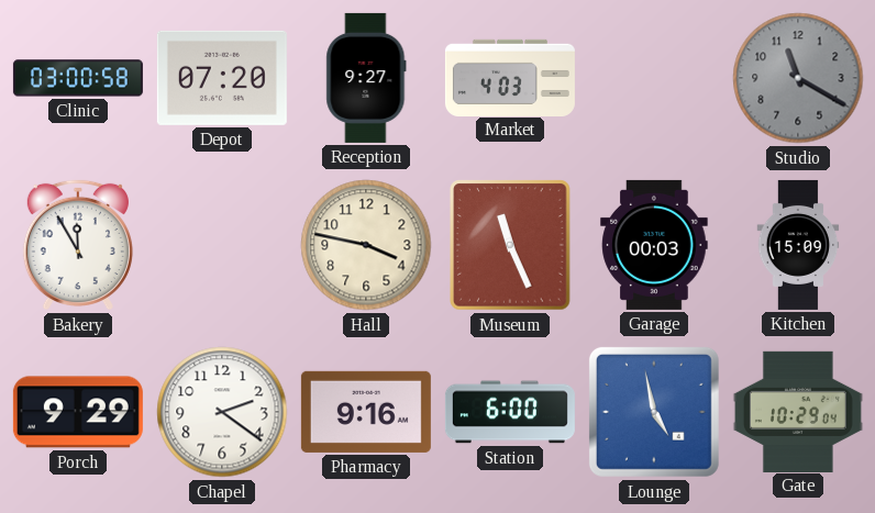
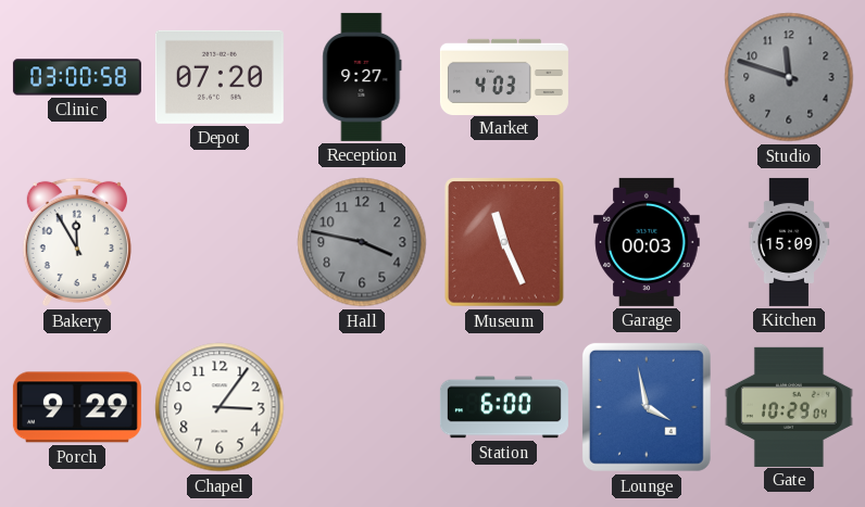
Studio: 11:20 -> 11:48
Hall dial: cream -> grey
Chapel: 2:21 -> 3:06
Pharmacy: 9:16 -> none
Lounge: 4:58 -> 3:58
